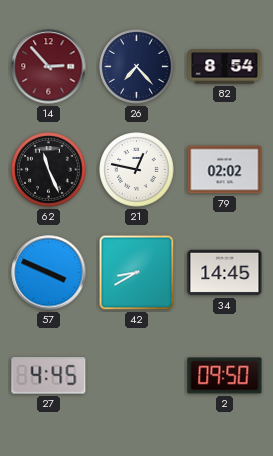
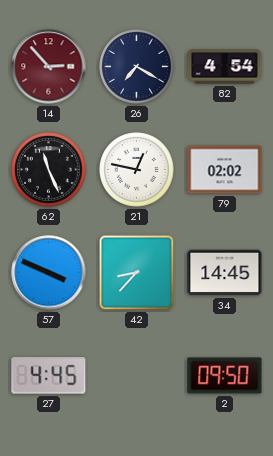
26: 7:23 -> 7:20
82: 8:54 -> 4:54
42: 8:40 -> 8:37
